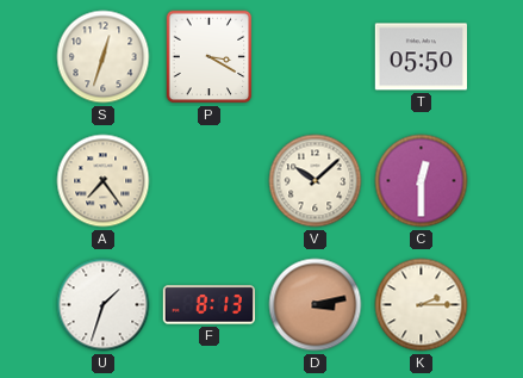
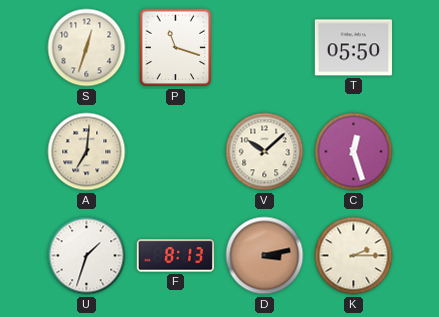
P: 3:20 -> 11:18
A: 7:24 -> 7:01
C: 12:30 -> 12:27
